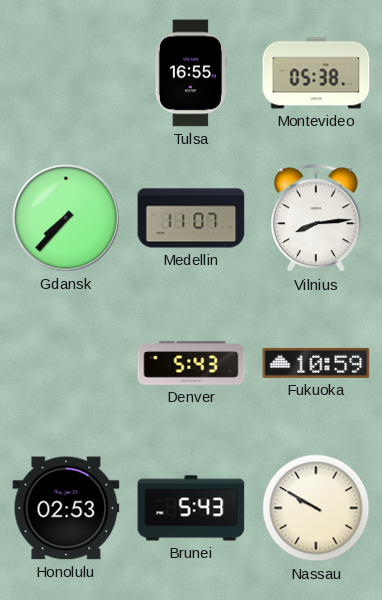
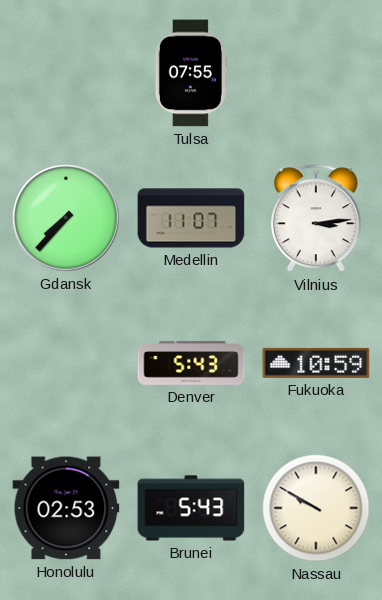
Tulsa: 16:55 -> 07:55
Montevideo: 05:38 -> none
Vilnius: 8:14 -> 3:14
